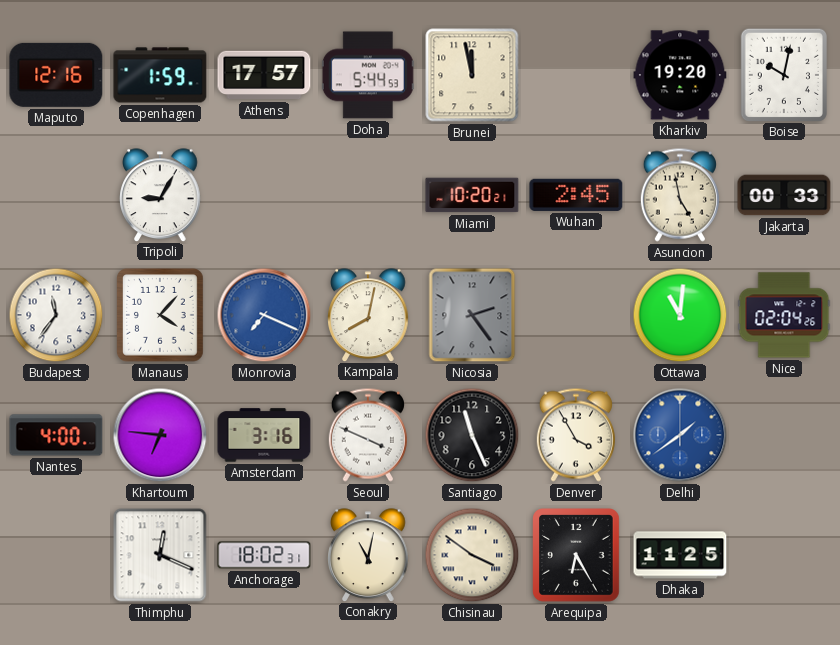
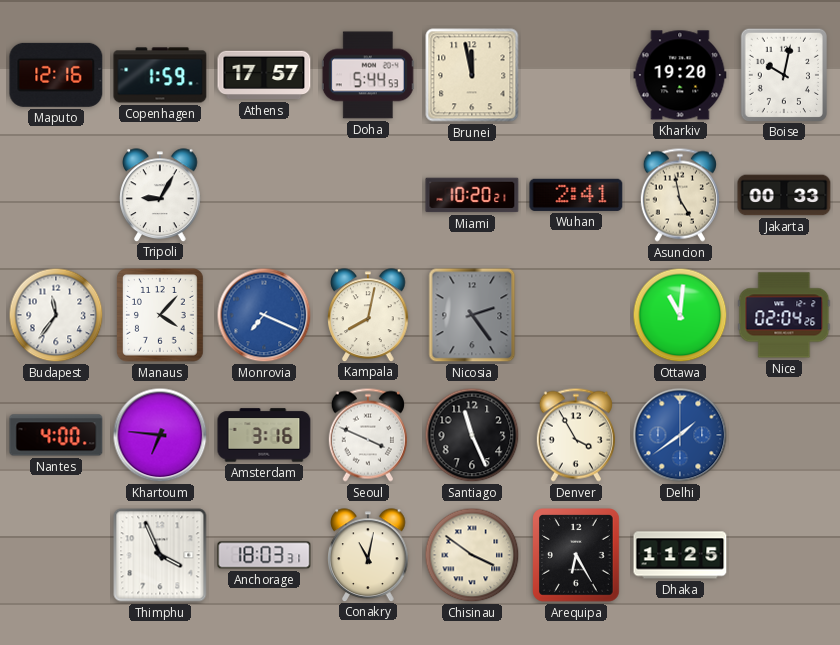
Wuhan: 2:45 -> 2:41
Thimphu: 12:19 -> 3:56
Anchorage: 18:02 -> 18:03
